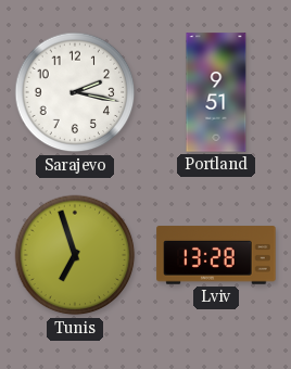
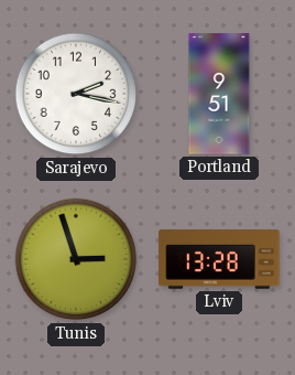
Tunis: 6:57 -> 2:57
